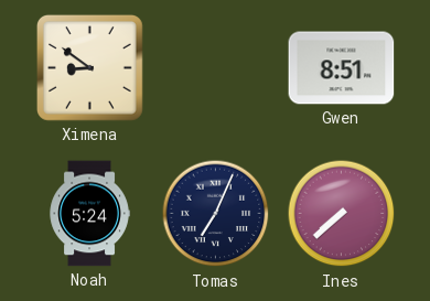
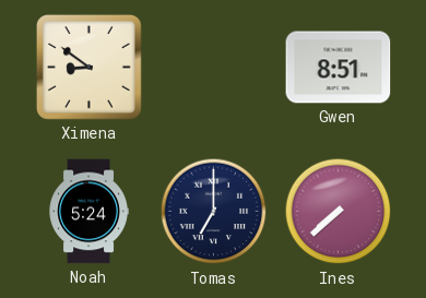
Tomas: 7:04 -> 7:00
